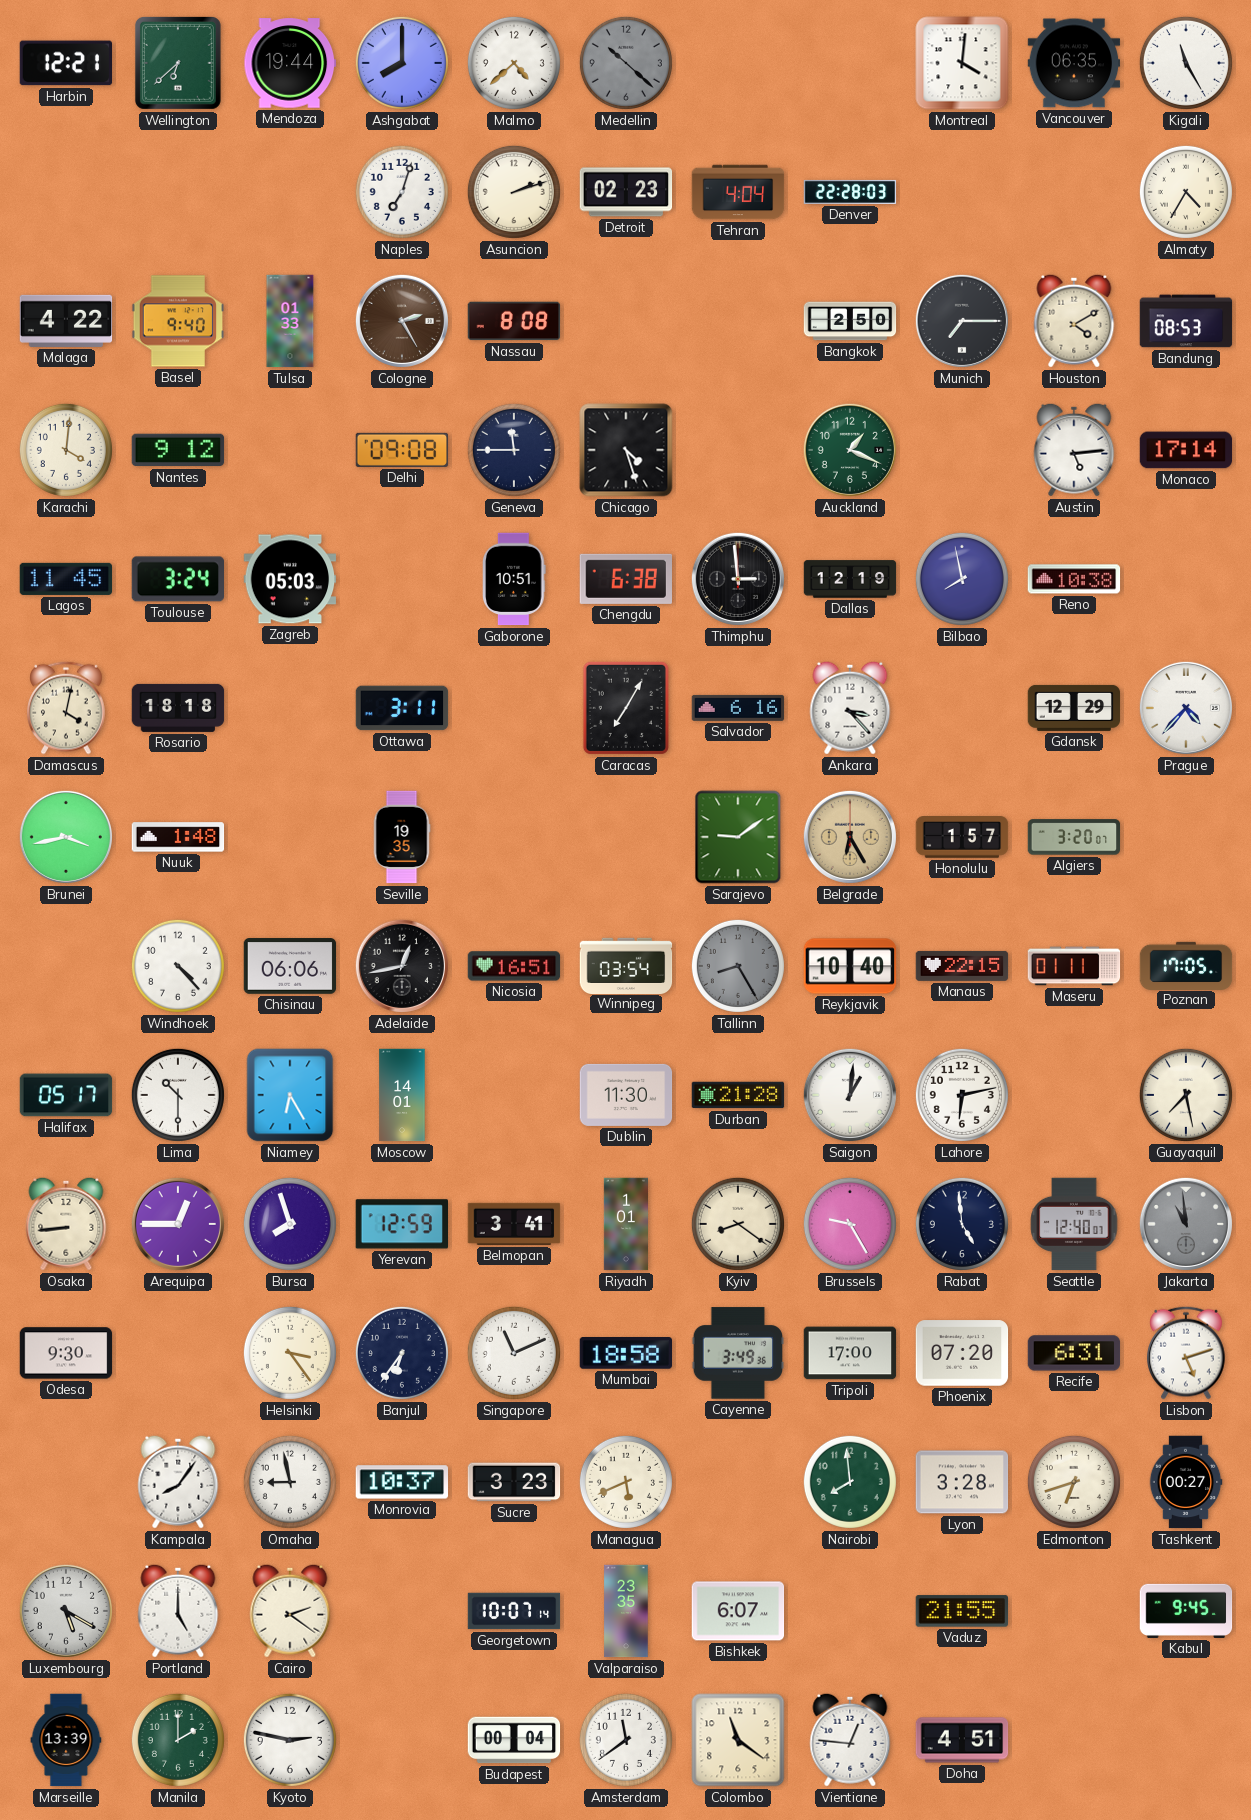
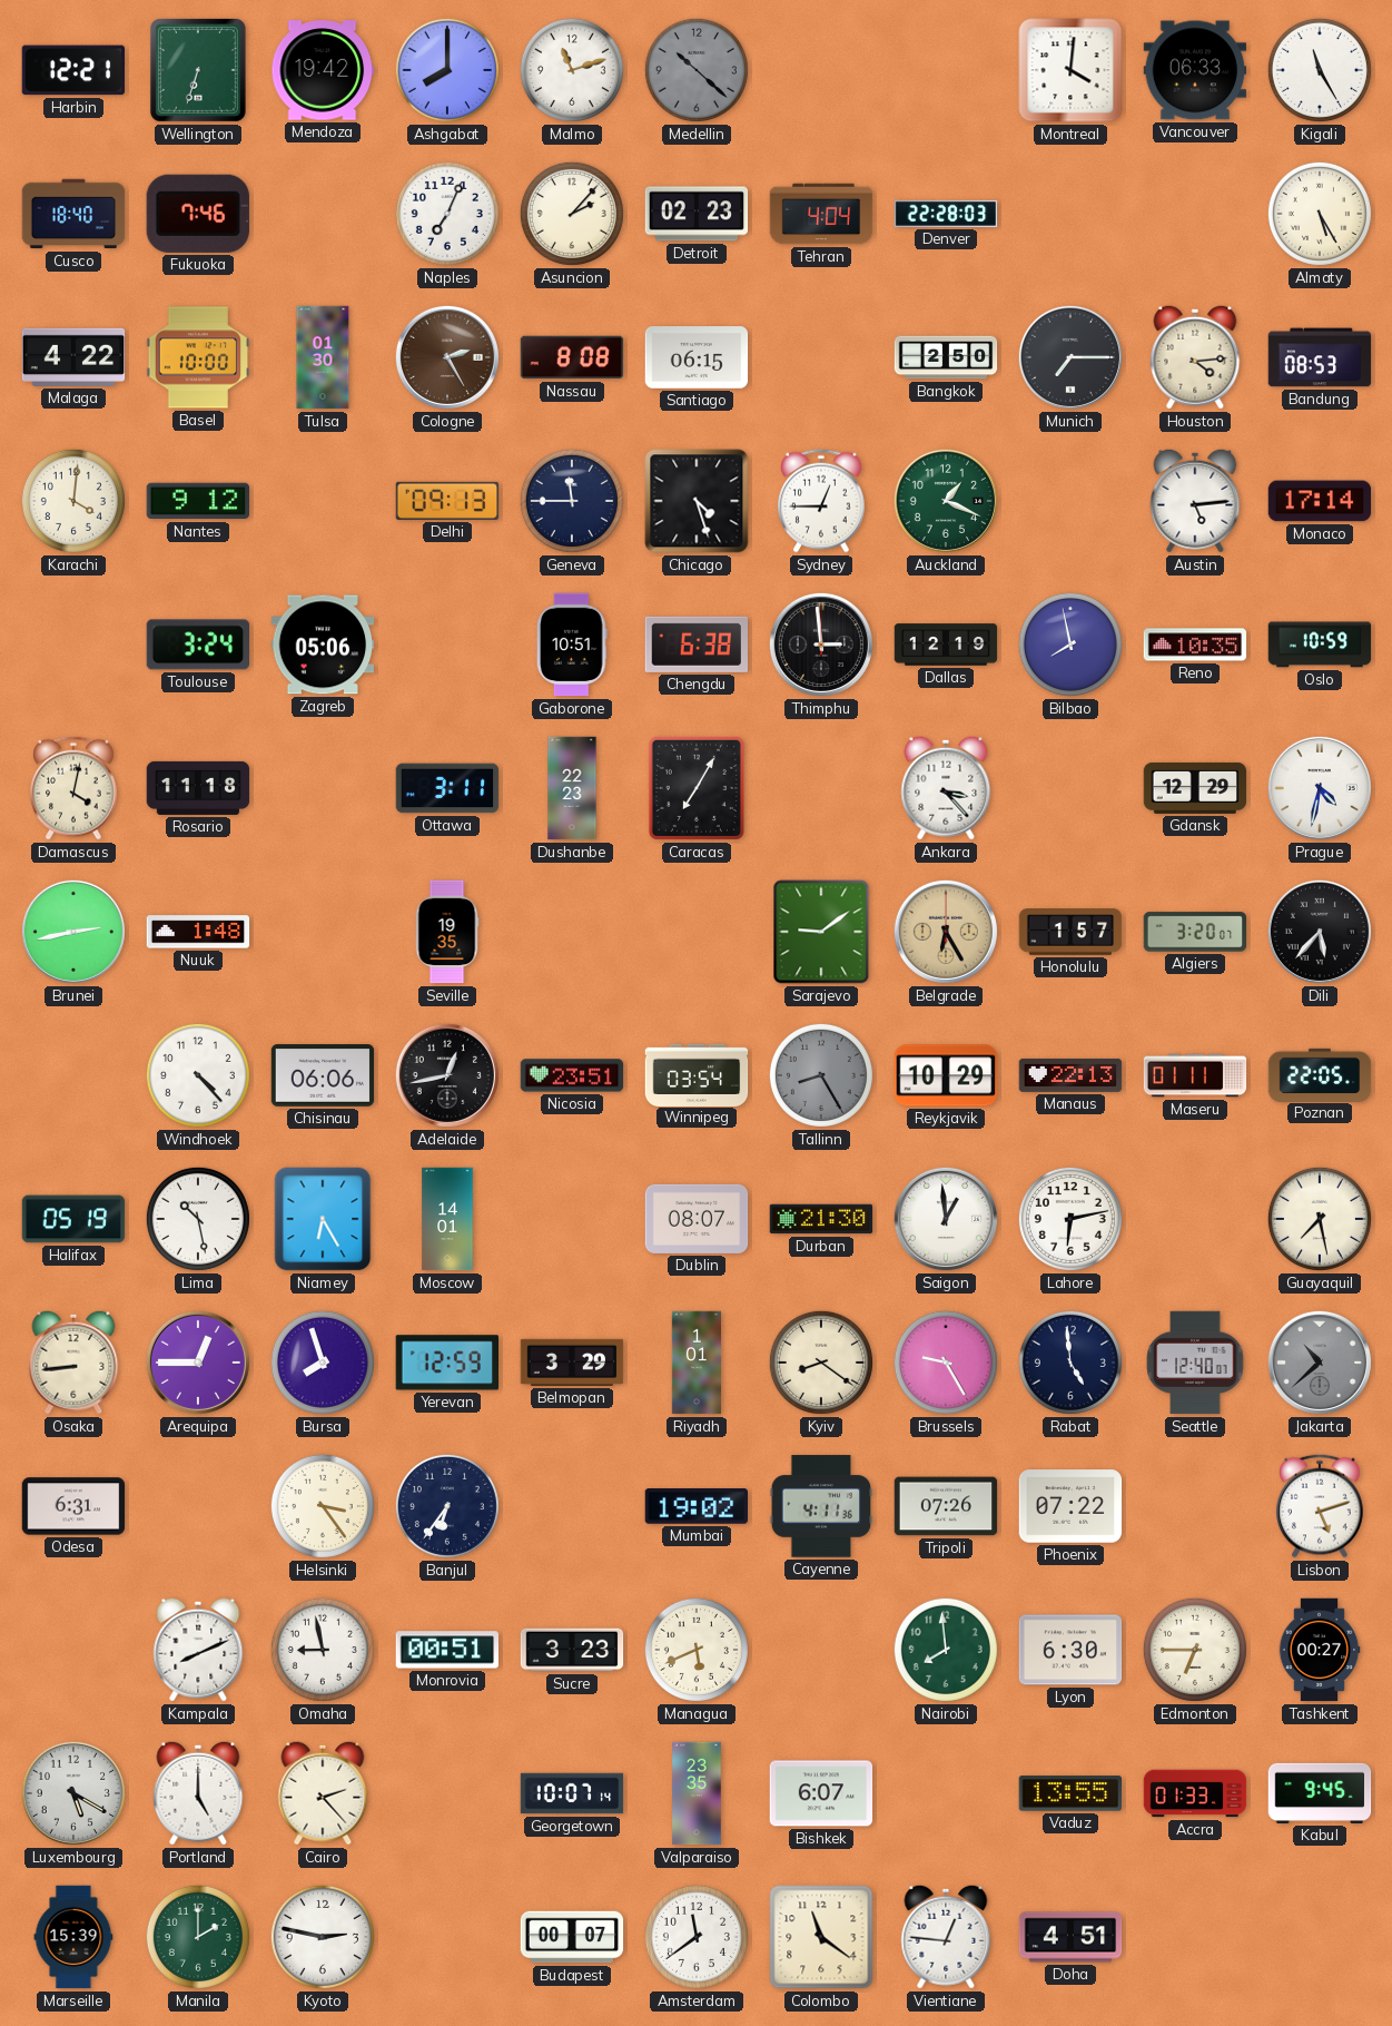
Wellington: 6:38 -> 6:33
Mendoza: 19:44 -> 19:42
Malmo: 4:38 -> 11:12
Vancouver: 06:35 -> 06:33
Cusco: none -> 18:40
Fukuoka: none -> 7:46
Naples: 7:03 -> 7:04
Asuncion: 2:12 -> 2:07
Almaty: 4:35 -> 5:25
Basel: 9:40 -> 10:00
Tulsa: 01:33 -> 01:30
Santiago: none -> 06:15
Houston: 4:10 -> 4:14
Delhi: 09:08 -> 09:13
Sydney: none -> 12:45
Lagos: 11:45 -> none
Zagreb: 05:03 -> 05:06
Reno: 10:38 -> 10:35
Oslo: none -> 10:59
Rosario: 18:18 -> 11:18
Dushanbe: none -> 22:23
Salvador: 6:16 -> none
Prague: 4:37 -> 4:32
Brunei: 3:43 -> 2:43
Dili: none -> 5:37
Nicosia: 16:51 -> 23:51
Reykjavik: 10:40 -> 10:29
Manaus: 22:15 -> 22:13
Poznan: 17:05 -> 22:05
Halifax: 05:17 -> 05:19
Lima: 10:30 -> 10:28
Dublin: 11:30 -> 08:07
Durban: 21:28 -> 21:30
Saigon: 1:01 -> 12:59
Belmopan: 3:41 -> 3:29
Jakarta: 10:59 -> 10:38
Odesa: 9:30 -> 6:31
Singapore: 11:11 -> none
Mumbai: 18:58 -> 19:02
Cayenne: 3:49 -> 4:11
Tripoli: 17:00 -> 07:26
Phoenix: 07:20 -> 07:22
Recife: 6:31 -> none
Kampala: 8:06 -> 8:11
Monrovia: 10:37 -> 00:51
Lyon: 3:28 -> 6:30
Edmonton: 6:42 -> 6:45
Cairo: 2:21 -> 2:23
Vaduz: 21:55 -> 13:55
Accra: none -> 01:33
Marseille: 13:39 -> 15:39
Budapest: 00:04 -> 00:07
